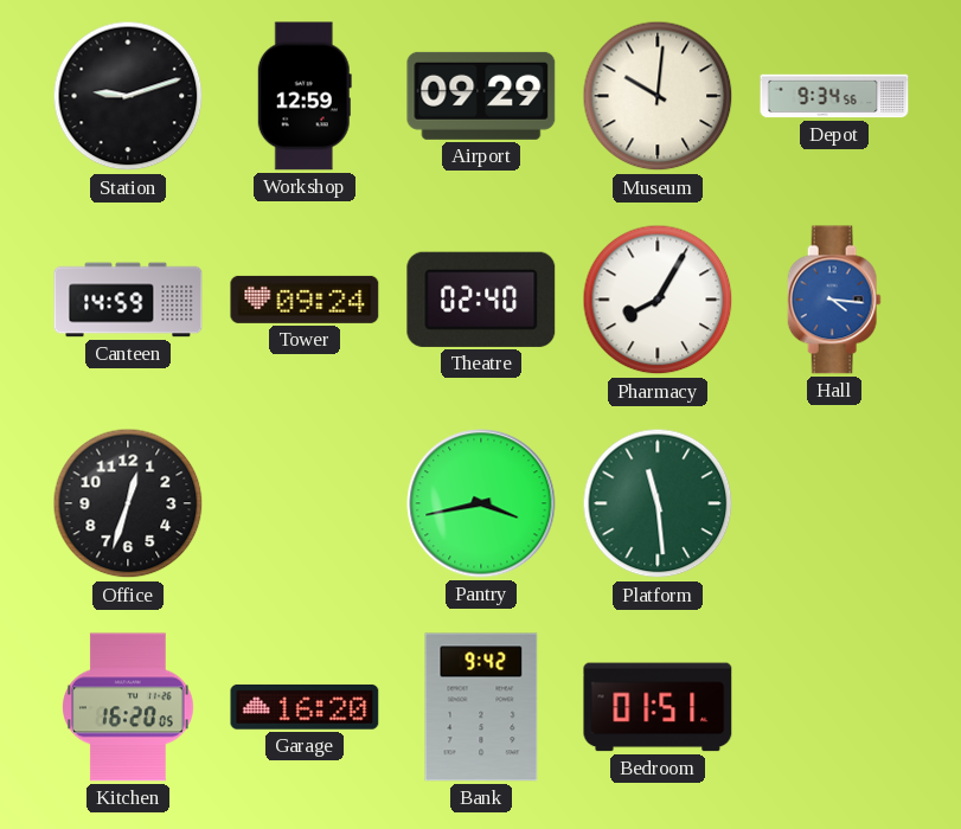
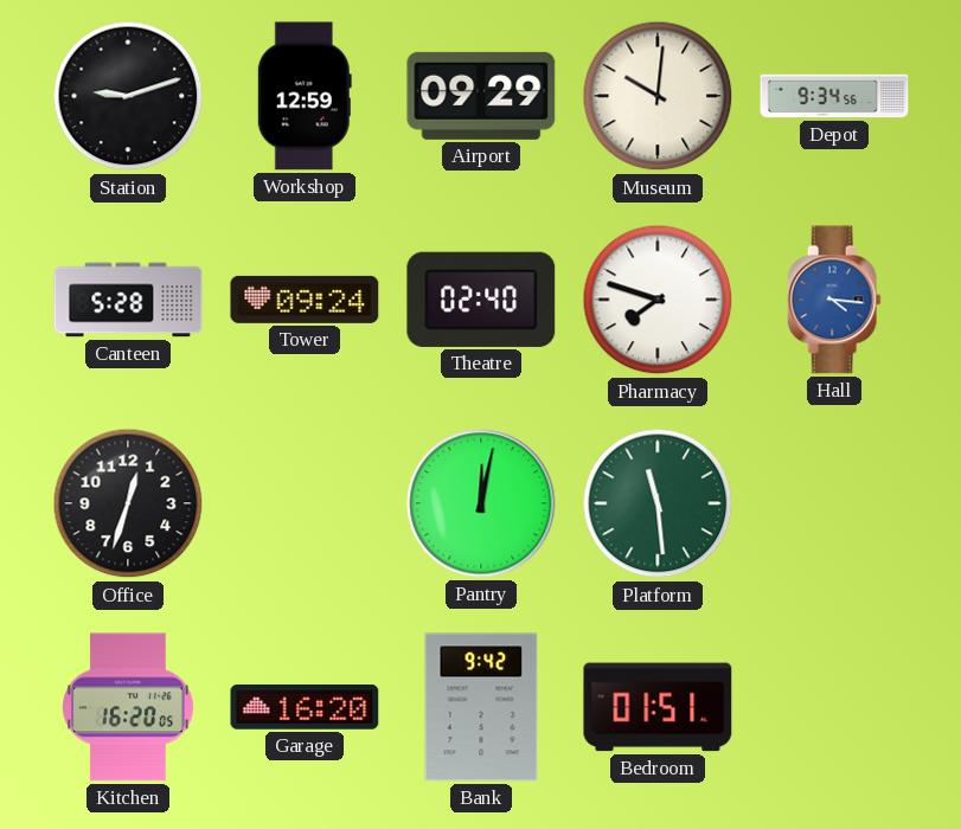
Canteen: 14:59 -> 5:28
Pharmacy: 8:05 -> 7:48
Pantry: 3:43 -> 12:02
